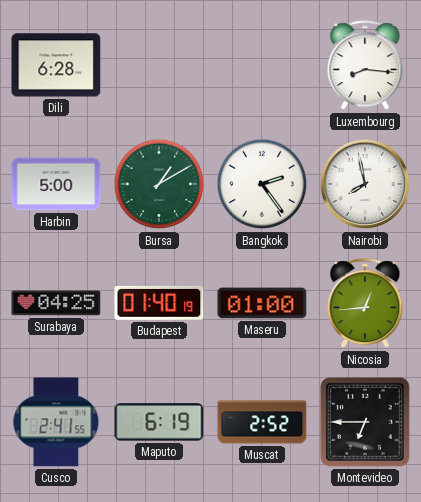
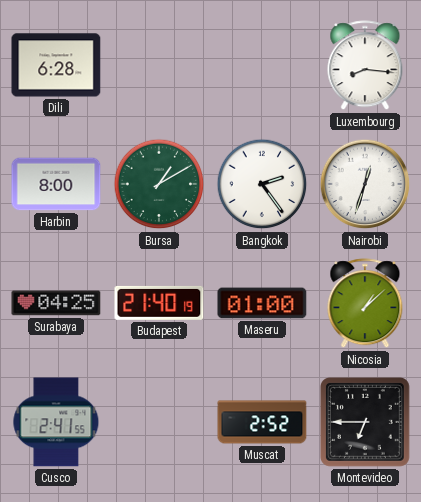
Harbin: 5:00 -> 8:00
Nairobi: 7:58 -> 12:33
Budapest: 01:40 -> 21:40
Nicosia: 12:44 -> 1:08
Maputo: 6:19 -> none
